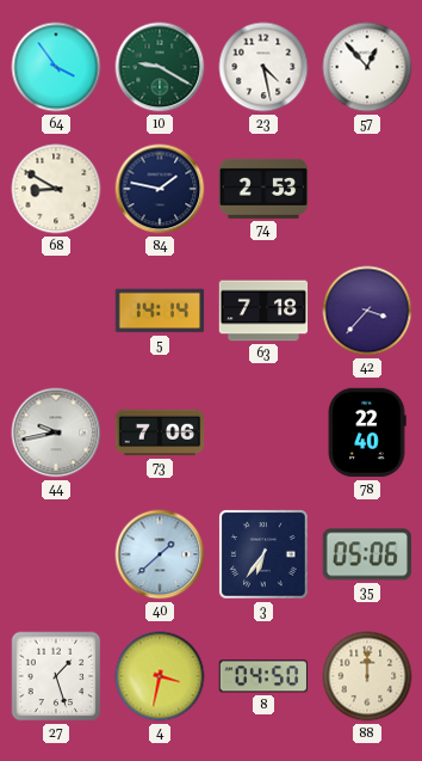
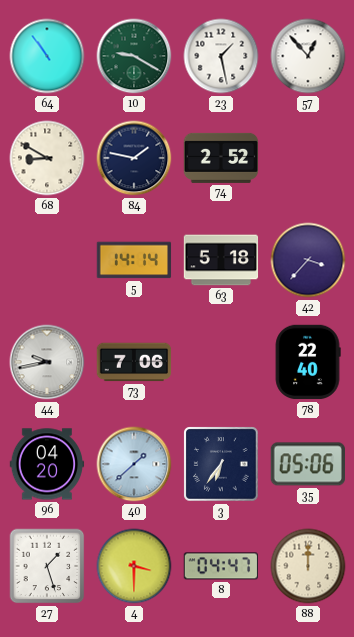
64: 3:54 -> 10:54
23: 4:28 -> 1:28
74: 2:53 -> 2:52
63: 7:18 -> 5:18
96: none -> 04:20
4: 3:32 -> 3:30
8: 04:50 -> 04:47
